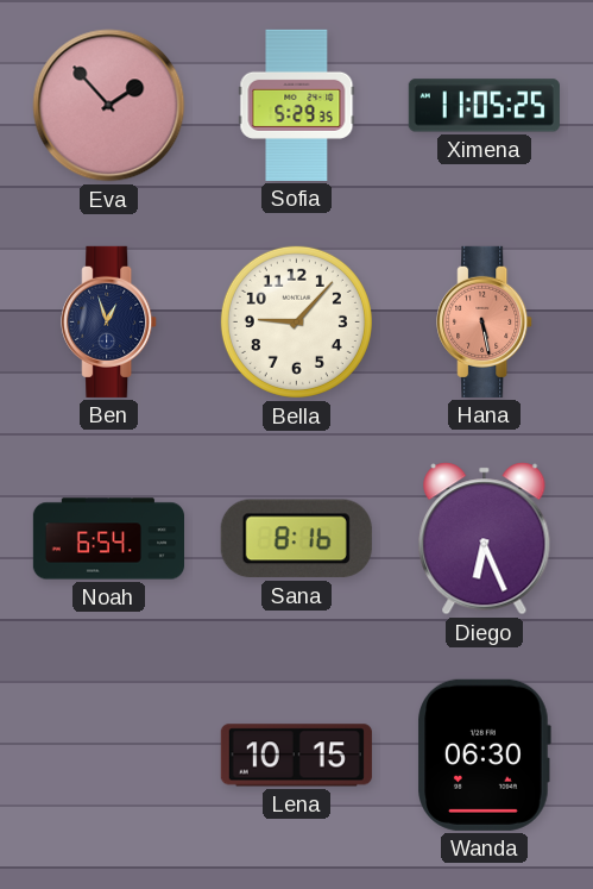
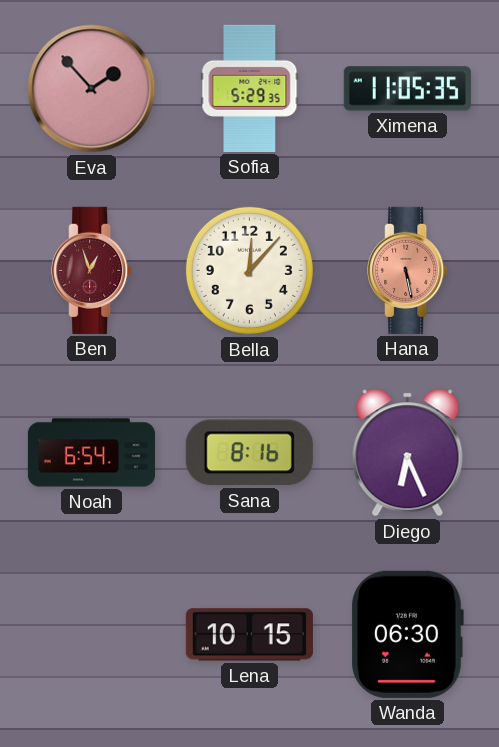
Ximena: 11:05:25 -> 11:05:35
Ben dial: navy -> burgundy
Bella: 9:07 -> 12:07
